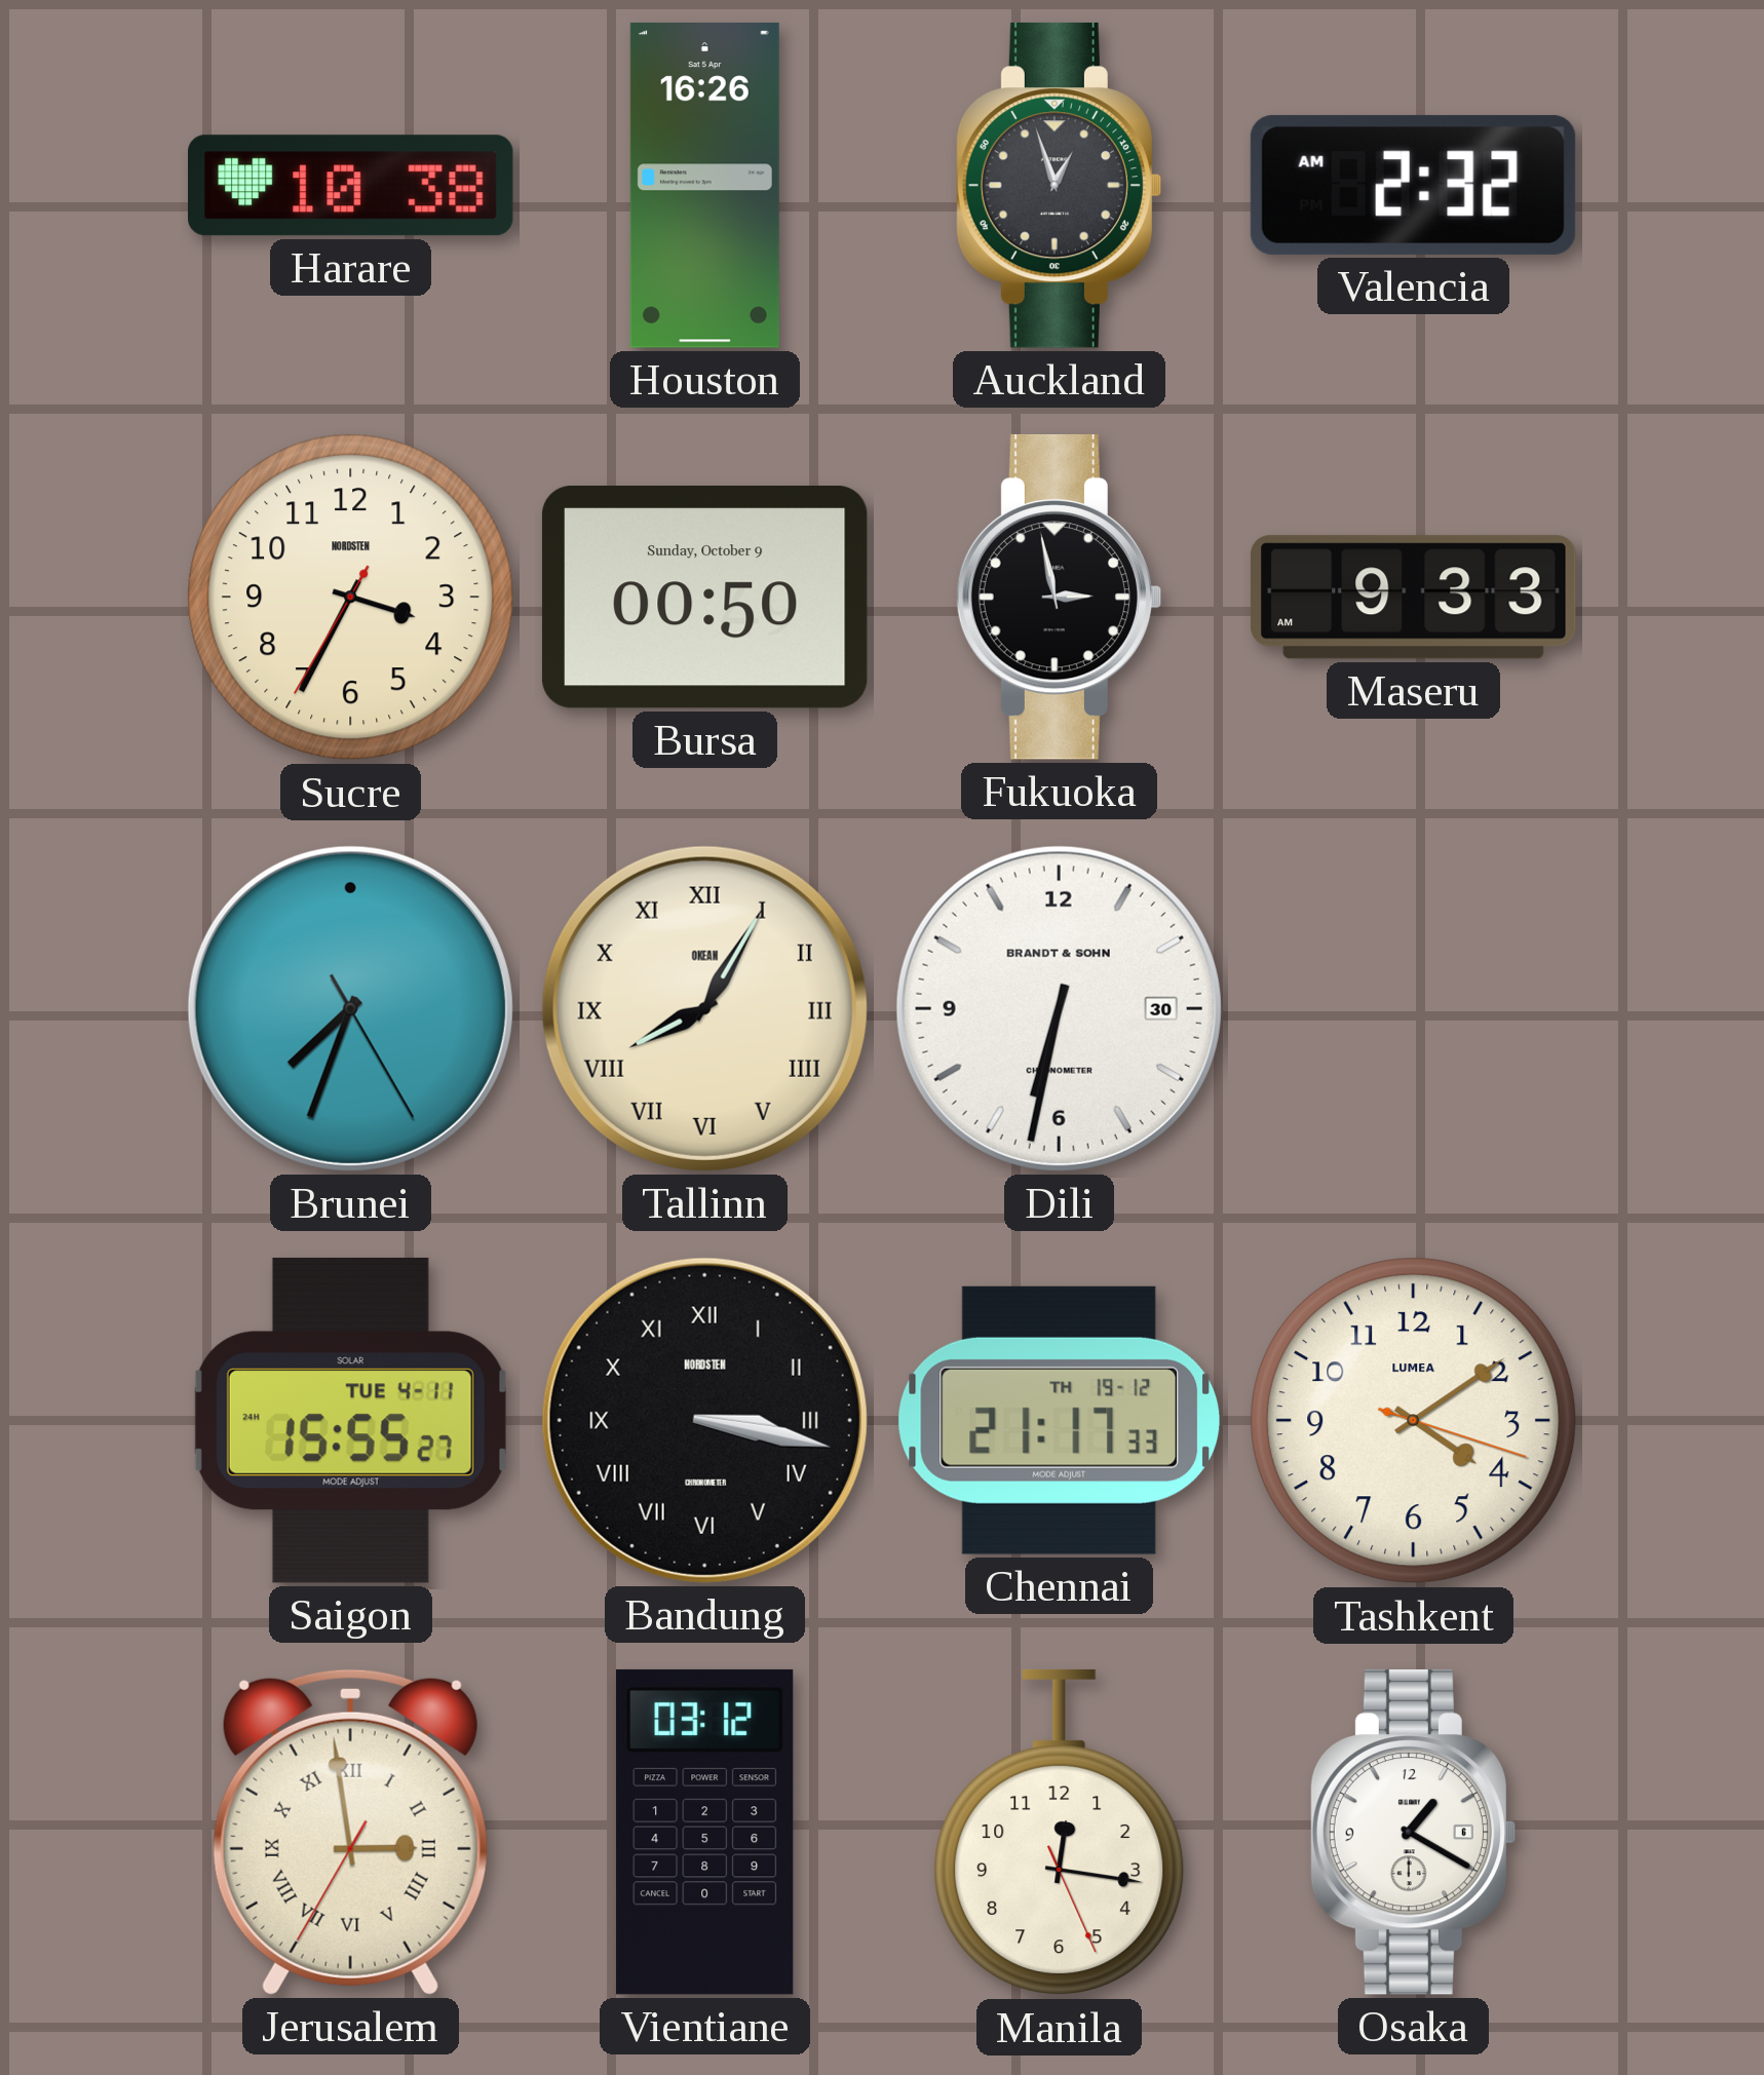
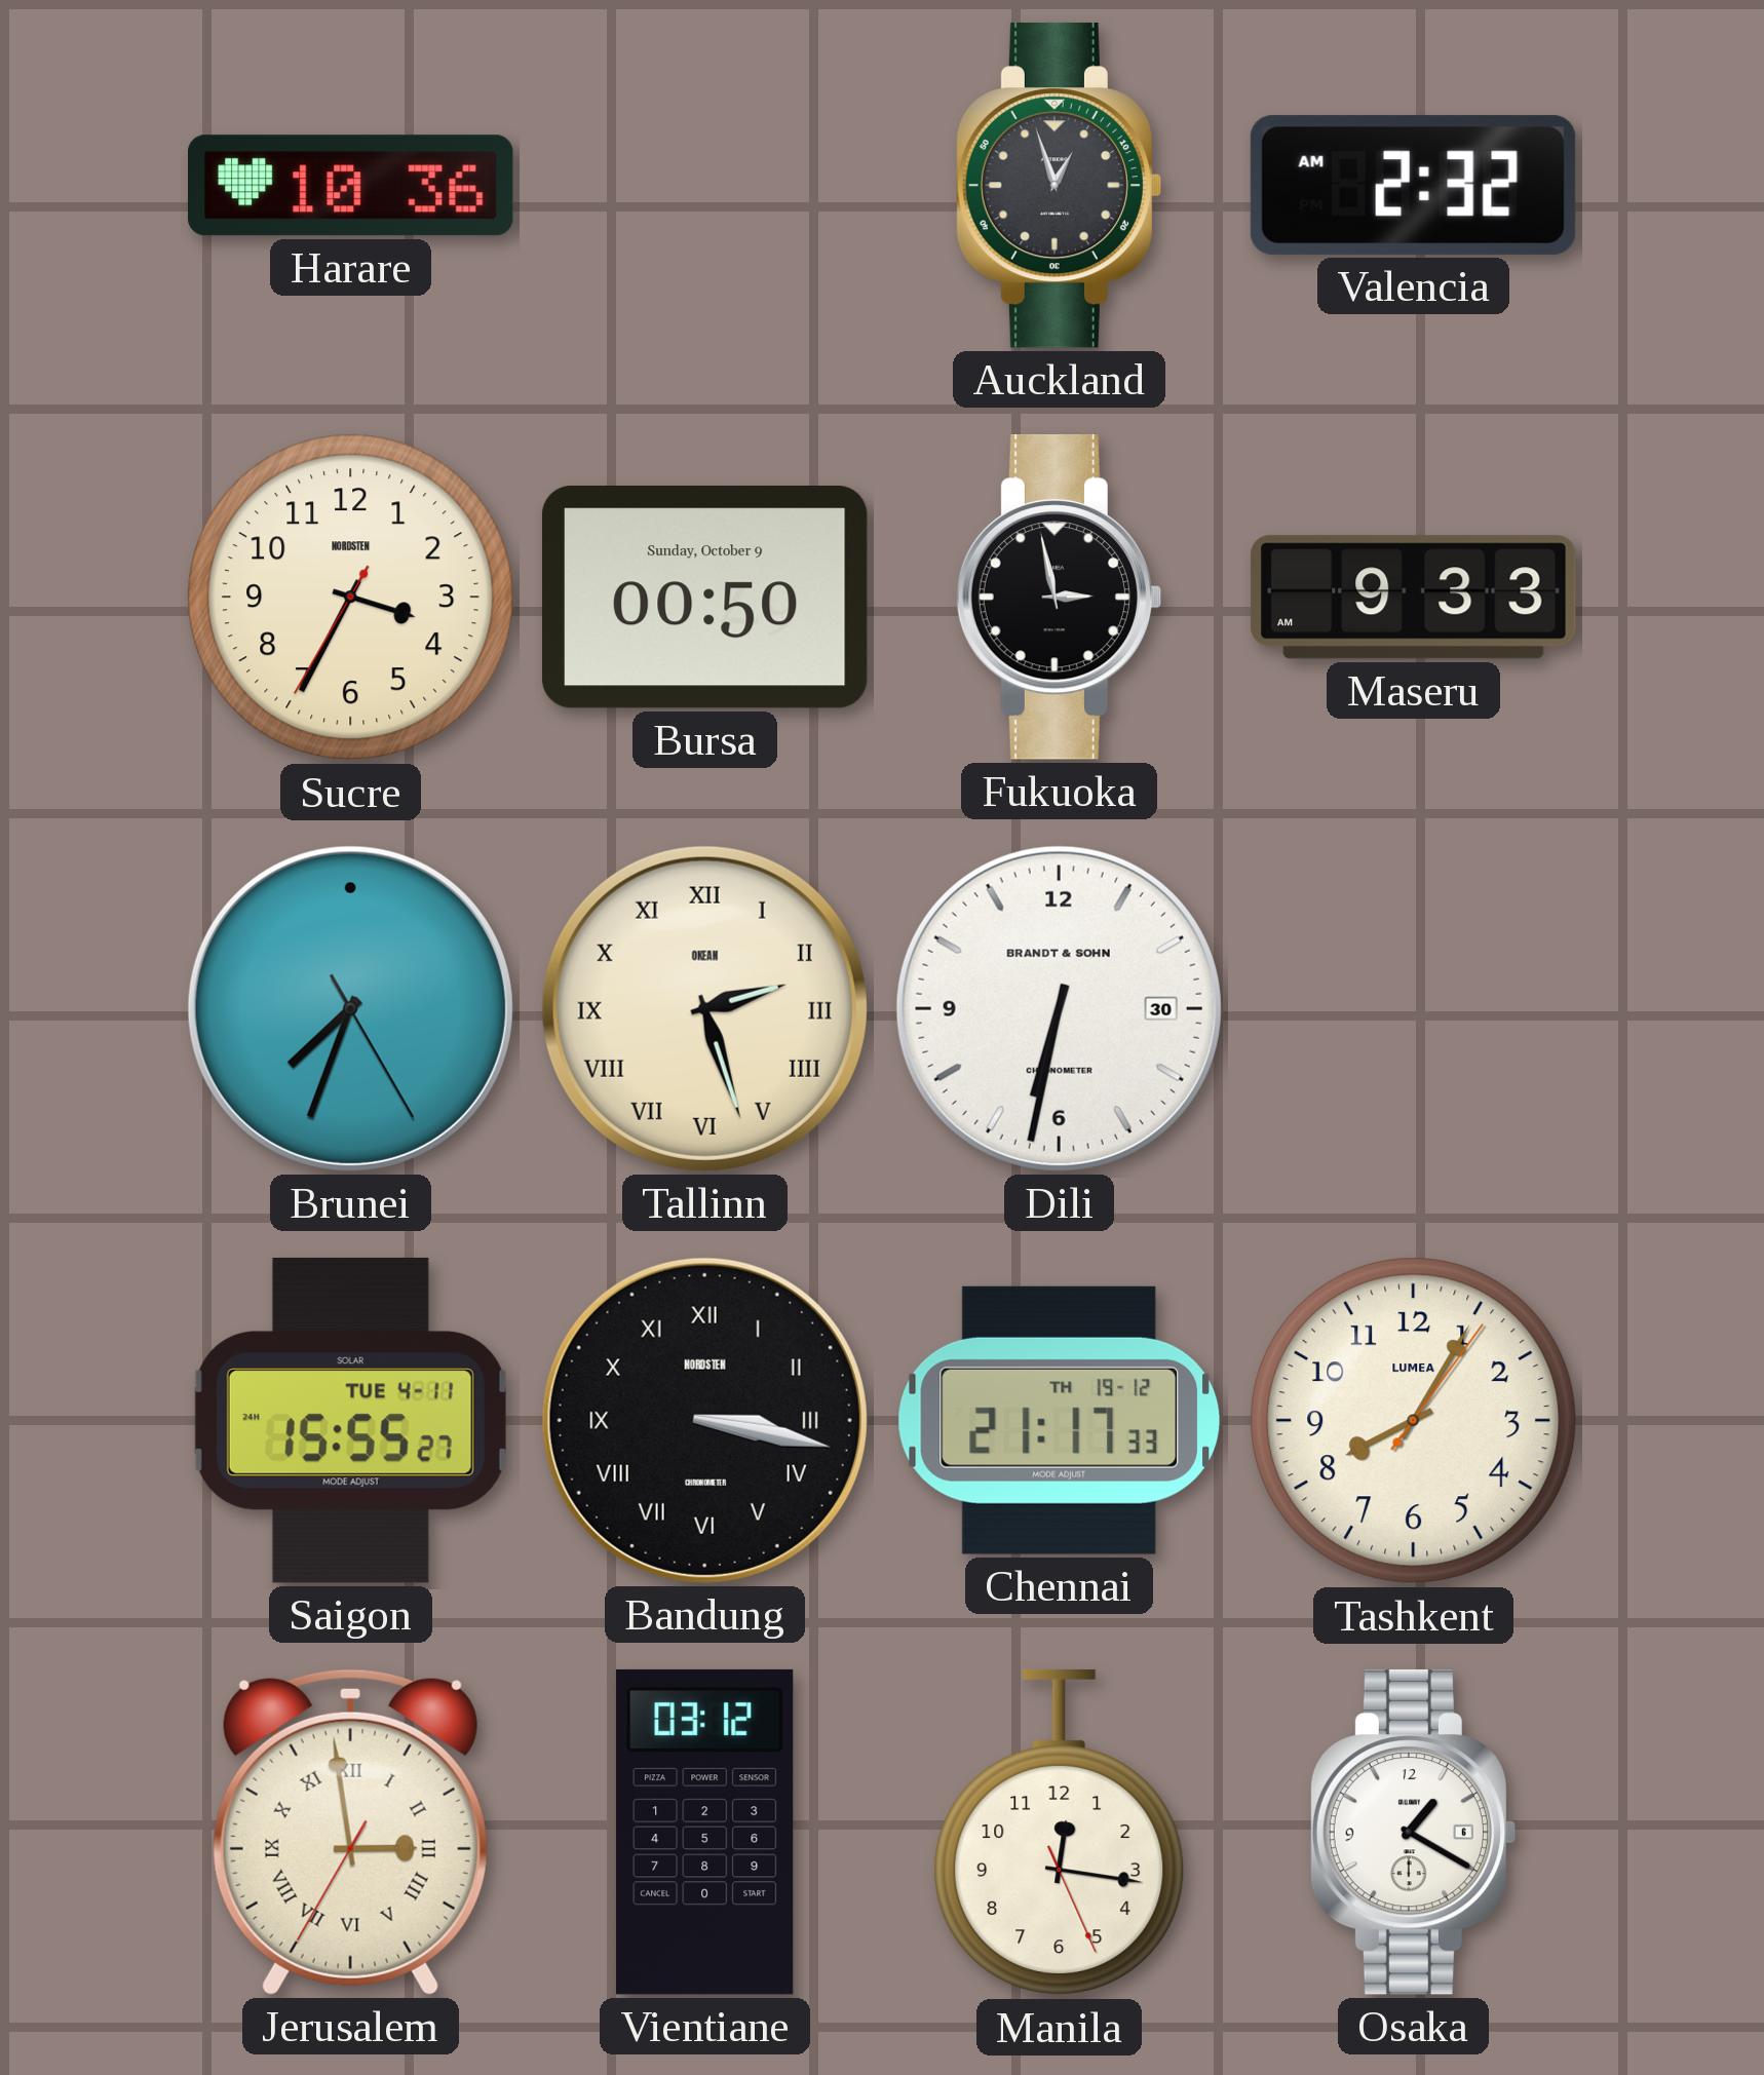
Harare: 10:38 -> 10:36
Houston: 16:26 -> none
Tallinn: 8:05 -> 2:27
Tashkent: 4:09 -> 8:05
